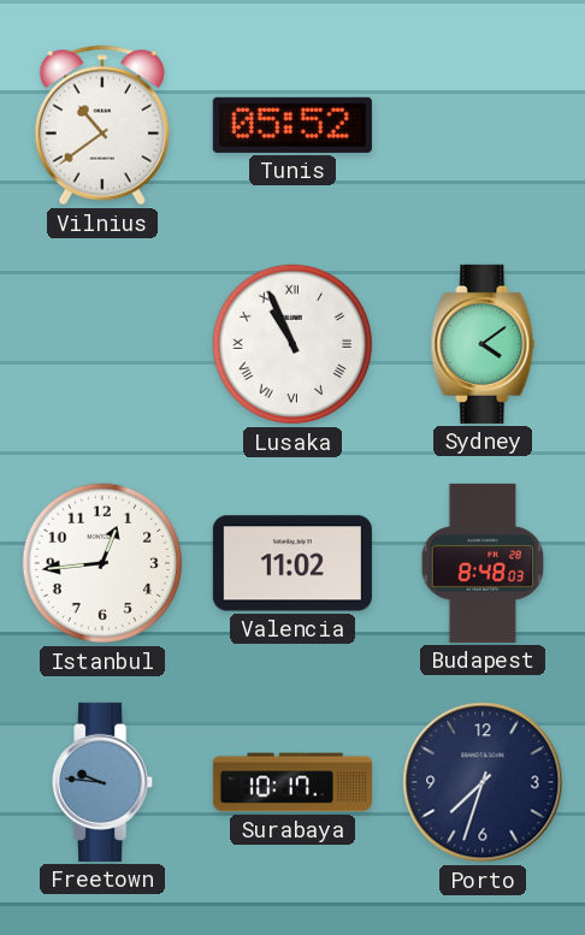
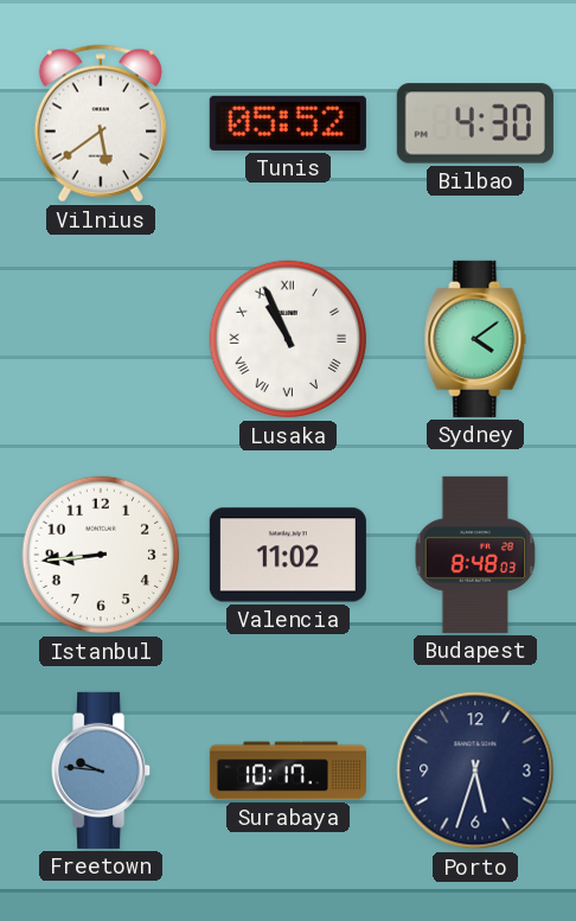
Vilnius: 10:39 -> 5:39
Bilbao: none -> 4:30
Istanbul: 12:44 -> 8:44
Porto: 7:33 -> 5:33
